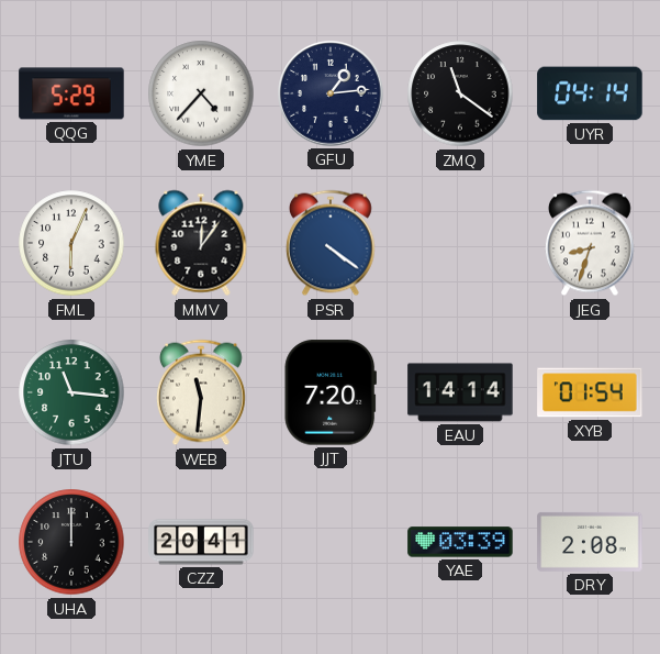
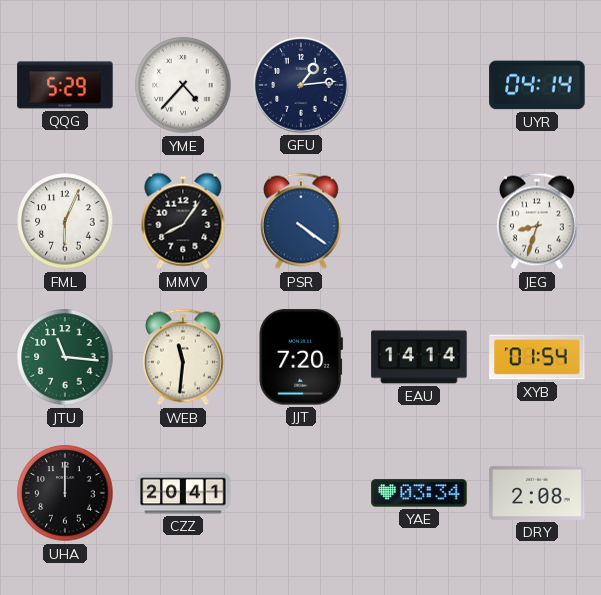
ZMQ: 11:21 -> none
MMV: 12:06 -> 8:06
YAE: 03:39 -> 03:34
